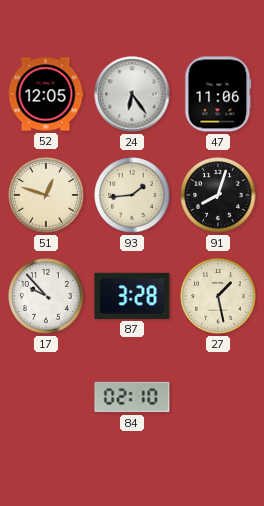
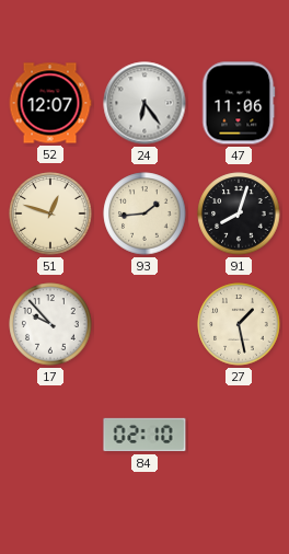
52: 12:05 -> 12:07
87: 3:28 -> none
